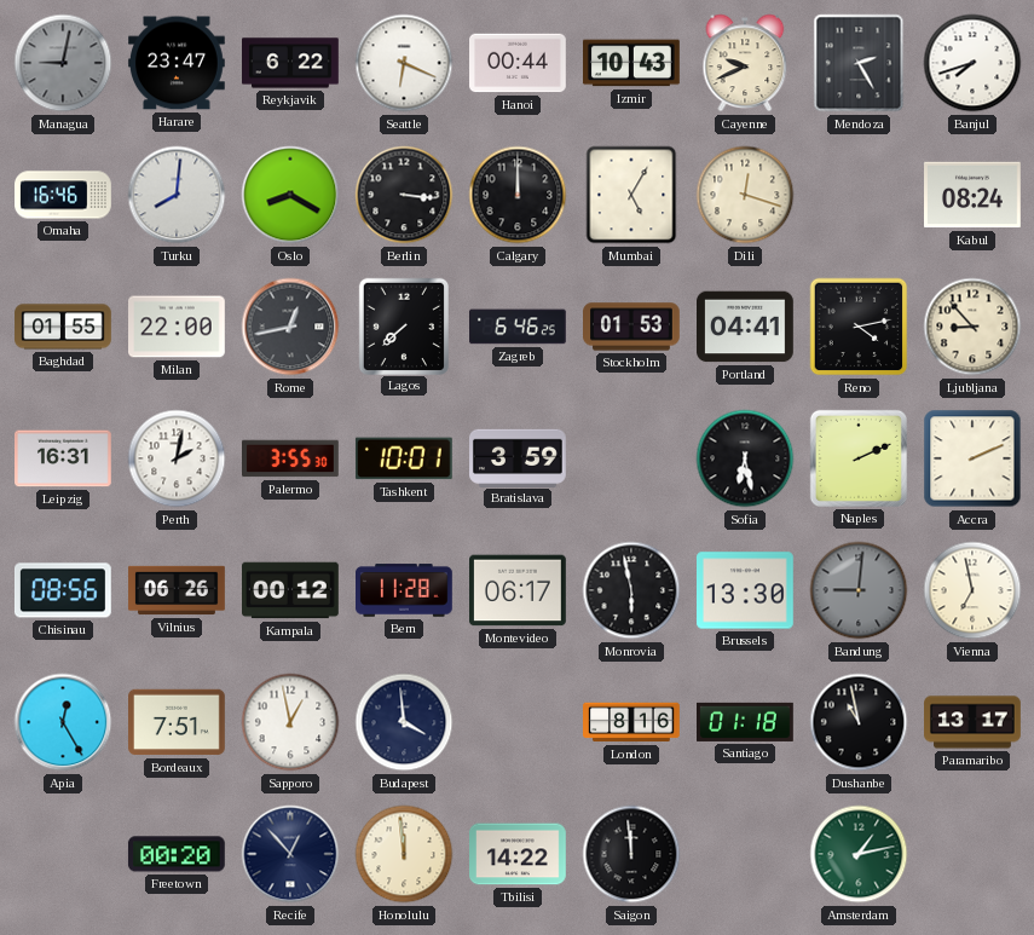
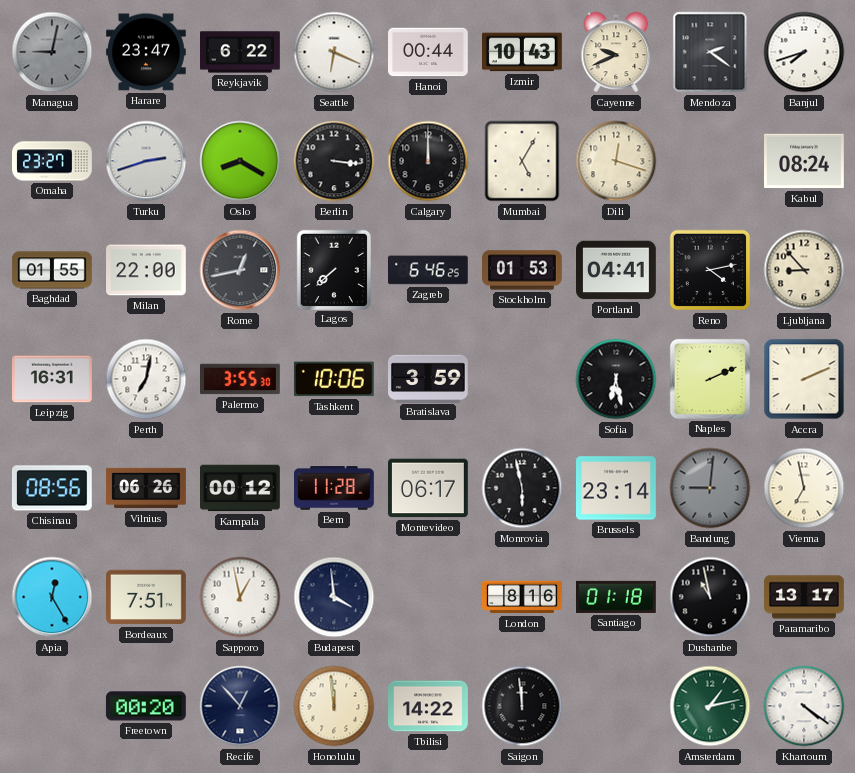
Mendoza: 2:25 -> 2:21
Omaha: 16:46 -> 23:27
Turku: 8:01 -> 2:42
Perth: 2:02 -> 7:02
Tashkent: 10:01 -> 10:06
Brussels: 13:30 -> 23:14
Khartoum: none -> 4:21
